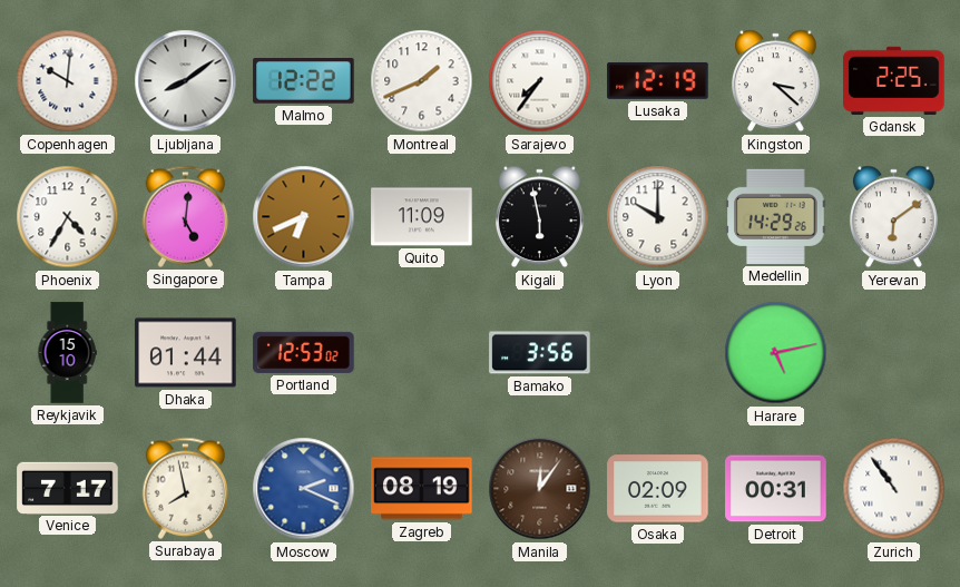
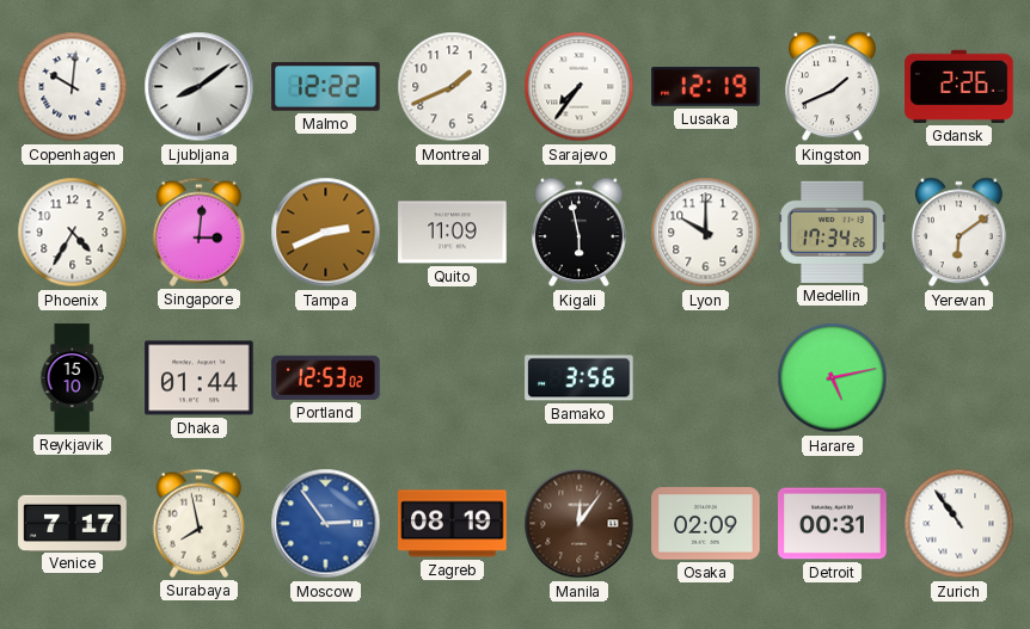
Kingston: 3:22 -> 1:41
Gdansk: 2:25 -> 2:26
Singapore: 5:01 -> 3:01
Tampa: 6:41 -> 2:41
Medellin: 14:29 -> 17:34
Moscow: 2:19 -> 2:54
